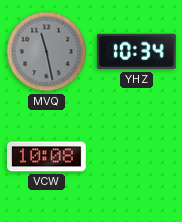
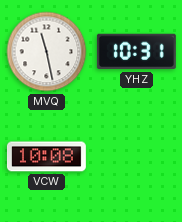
MVQ dial: grey -> white
YHZ: 10:34 -> 10:31
